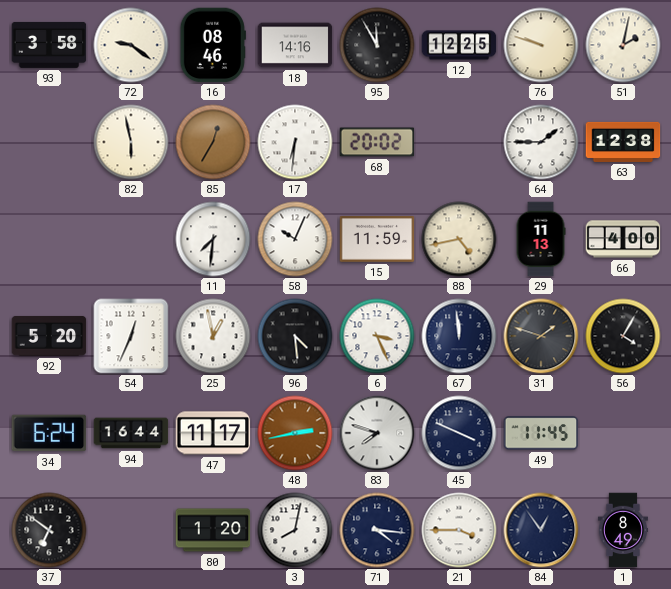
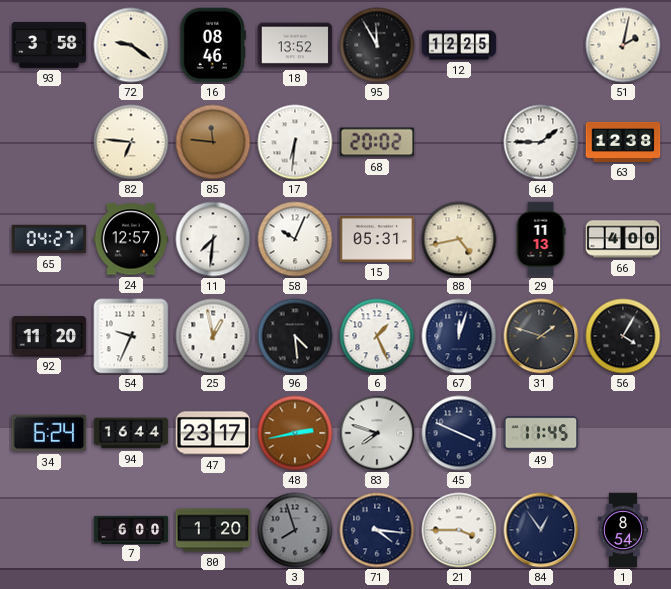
18: 14:16 -> 13:52
76: 9:48 -> none
82: 5:58 -> 6:46
85: 12:35 -> 11:46
65: none -> 04:27
24: none -> 12:57
15: 11:59 -> 05:31
92: 5:20 -> 11:20
54: 12:34 -> 9:34
6: 3:26 -> 1:26
67: 11:59 -> 12:03
47: 11:17 -> 23:17
37: 6:51 -> none
7: none -> 6:00
3: 8:02 -> 7:57
3 dial: white -> grey
1: 8:49 -> 8:54
